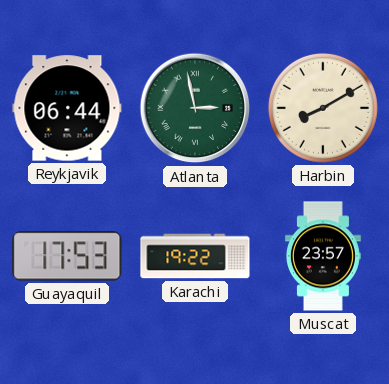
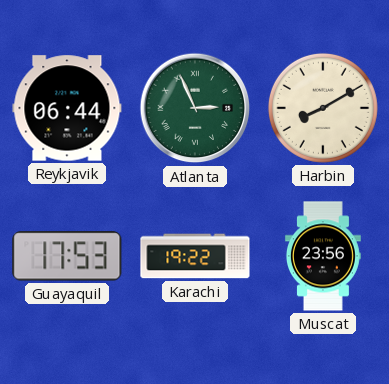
Atlanta: 2:58 -> 2:56
Muscat: 23:57 -> 23:56
